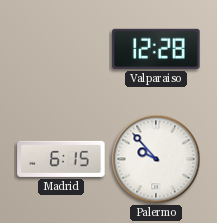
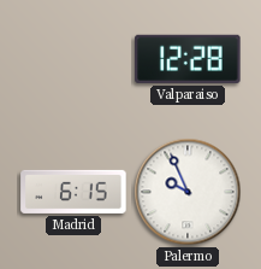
Palermo: 9:53 -> 9:56
